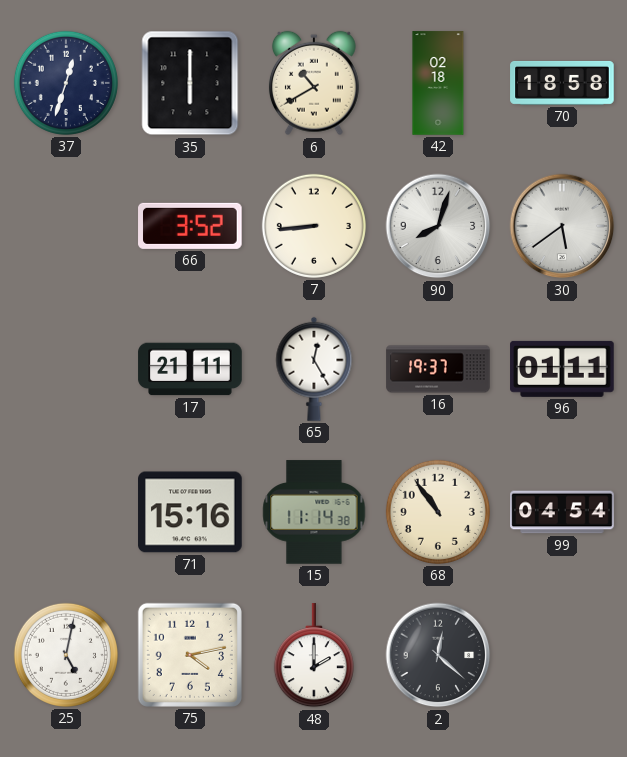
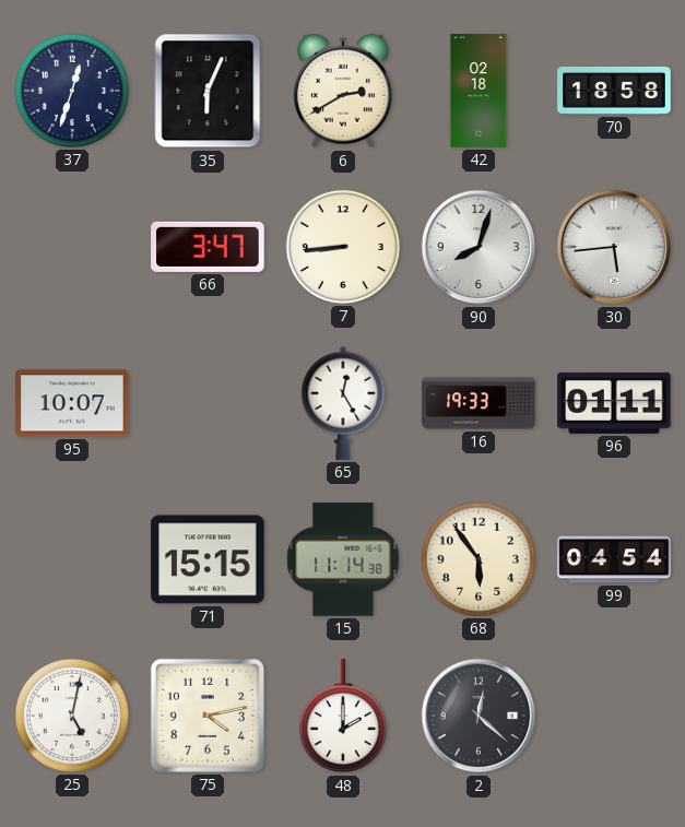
35: 6:00 -> 6:04
6: 10:40 -> 2:40
66: 3:52 -> 3:47
30: 5:39 -> 5:44
95: none -> 10:07
17: 21:11 -> none
16: 19:37 -> 19:33
71: 15:16 -> 15:15
68: 10:54 -> 5:54
